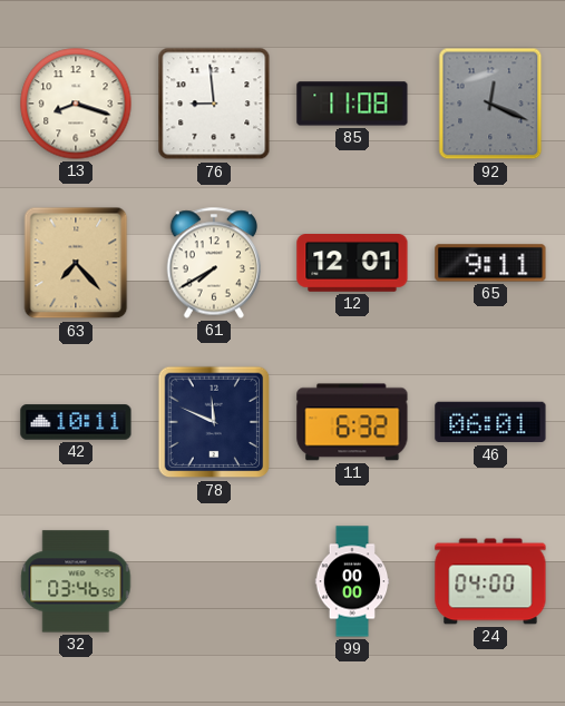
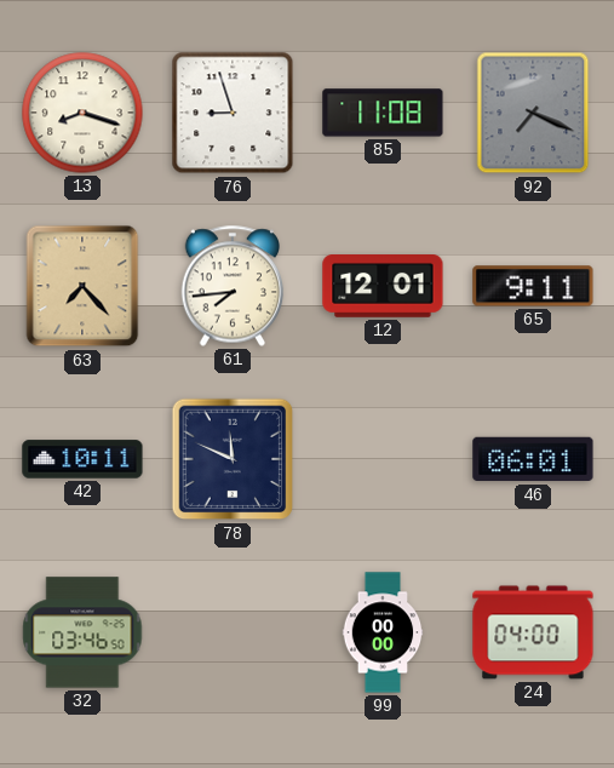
76: 8:59 -> 8:57
92: 12:19 -> 7:19
61: 7:40 -> 7:44
11: 6:32 -> none
